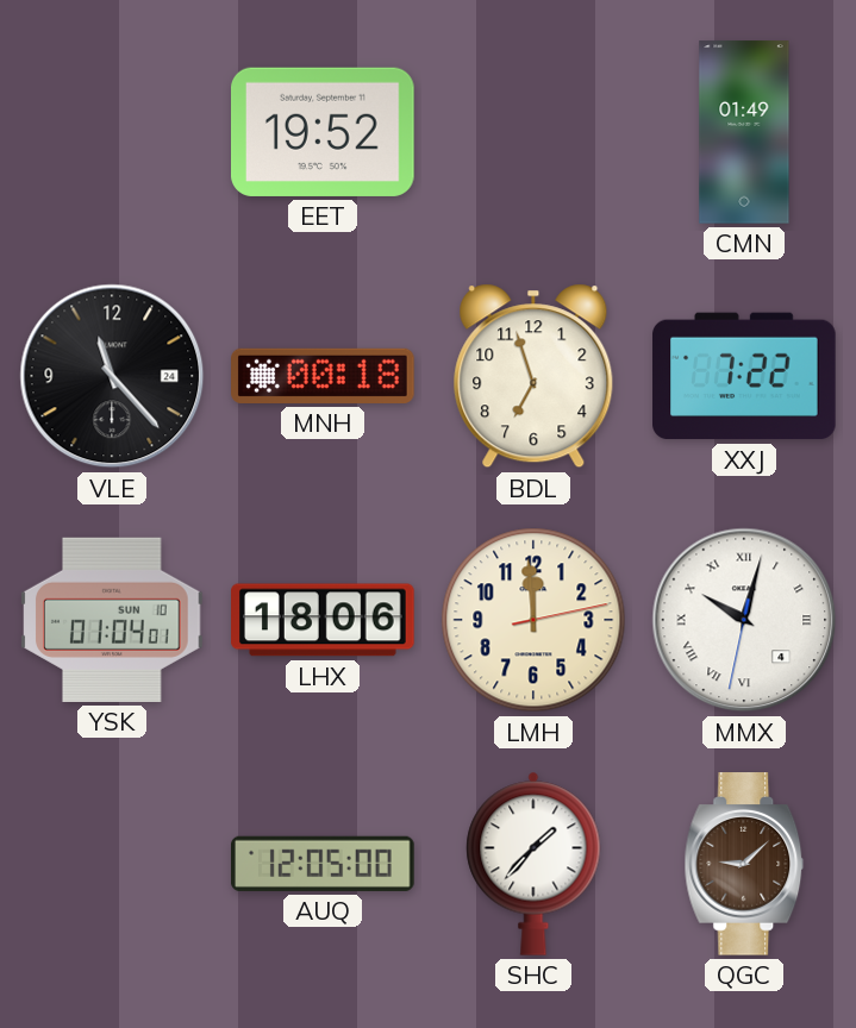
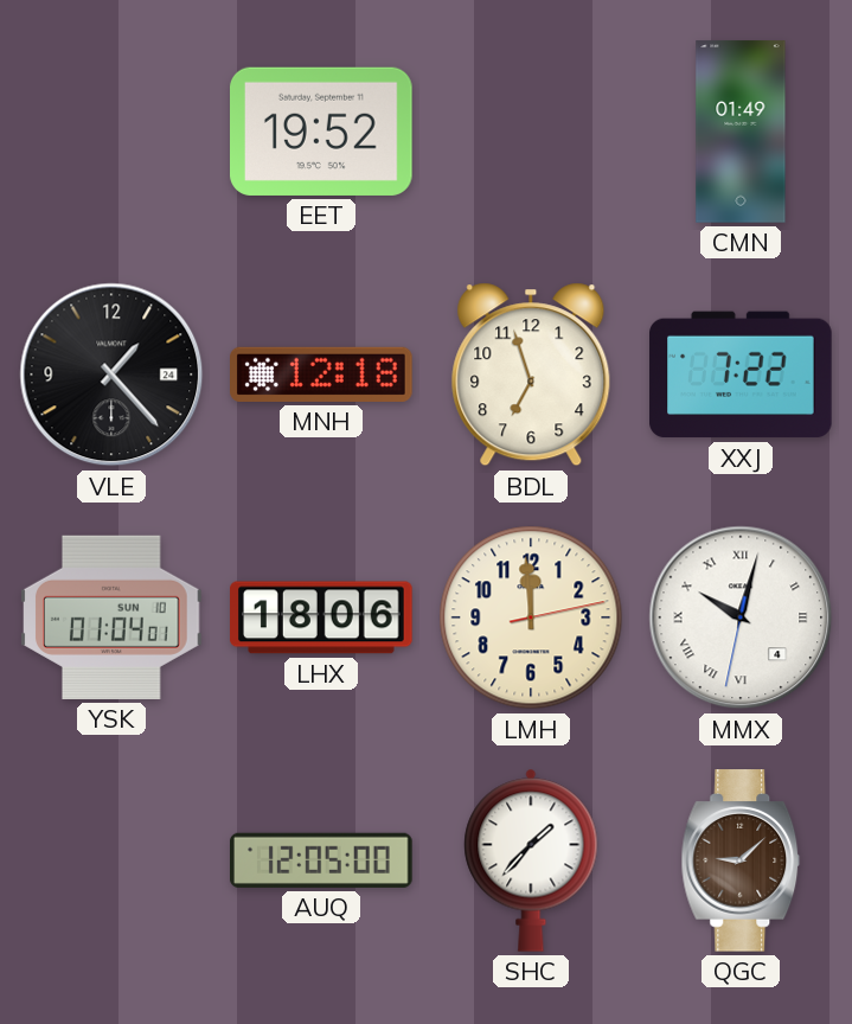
VLE: 11:23 -> 1:23
MNH: 00:18 -> 12:18
